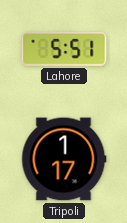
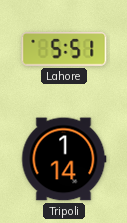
Tripoli: 1:17 -> 1:14
